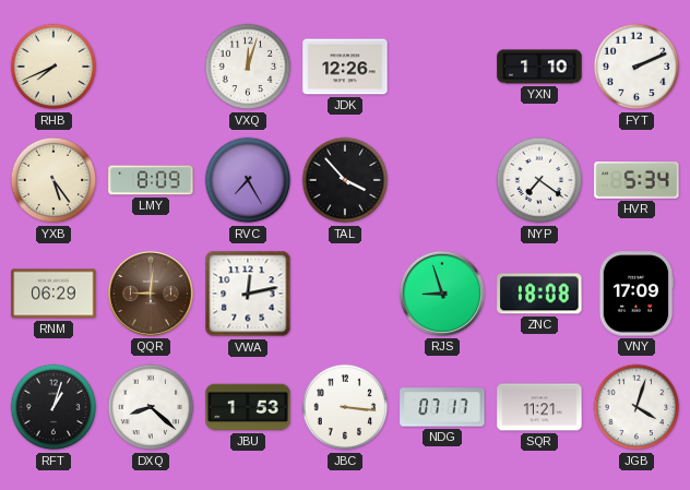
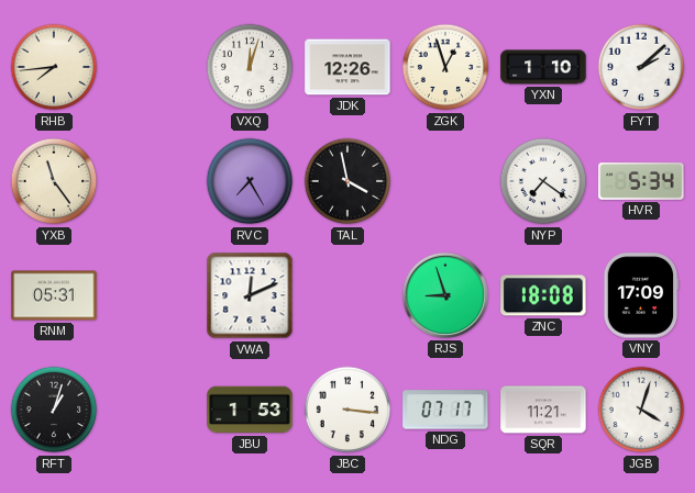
RHB: 7:41 -> 7:44
ZGK: none -> 12:57
FYT: 2:11 -> 2:08
YXB: 5:24 -> 11:24
LMY: 8:09 -> none
TAL: 3:53 -> 3:58
RNM: 06:29 -> 05:31
QQR: 9:01 -> none
VWA: 12:13 -> 12:11
DXQ: 8:22 -> none
